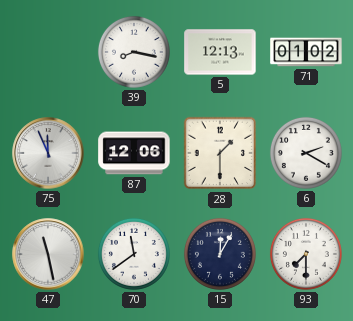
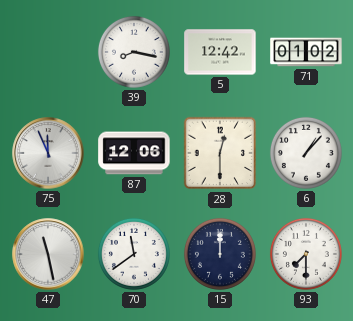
5: 12:13 -> 12:42
28: 1:30 -> 12:30
6: 2:20 -> 1:07
15: 12:05 -> 12:00
